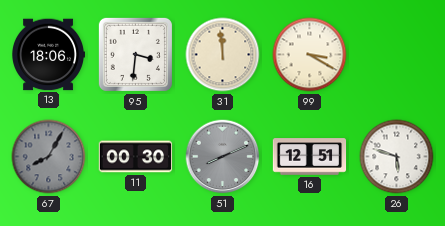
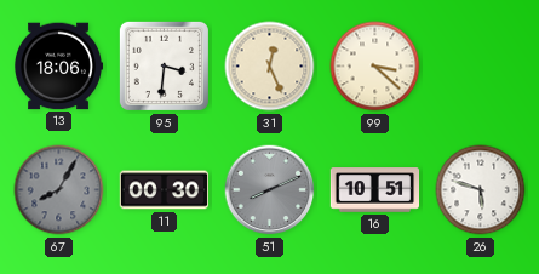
31: 11:59 -> 12:26
99: 3:20 -> 3:22
16: 12:51 -> 10:51
